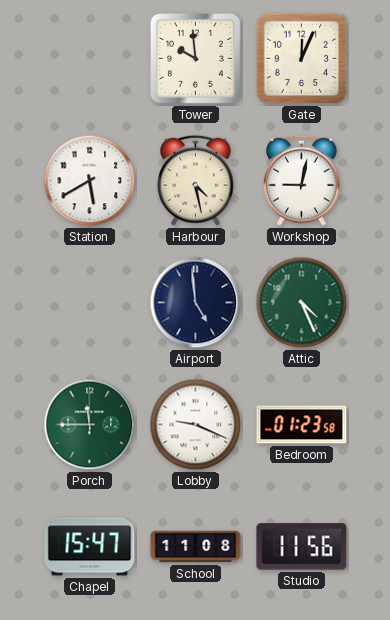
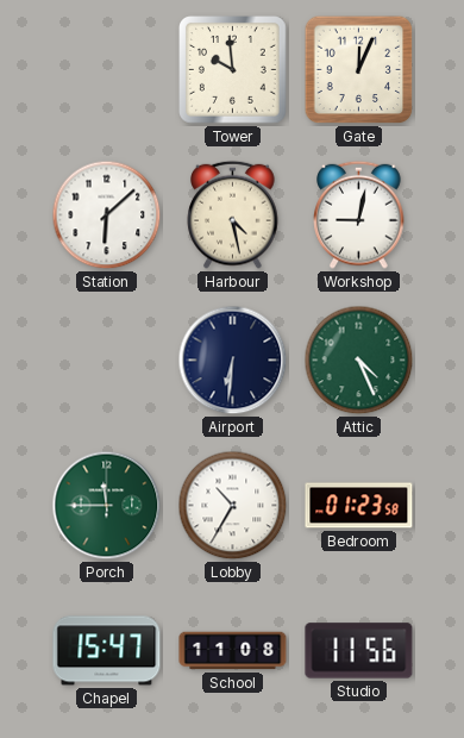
Station: 5:40 -> 6:08
Airport: 4:59 -> 6:31
Lobby: 9:19 -> 10:35
